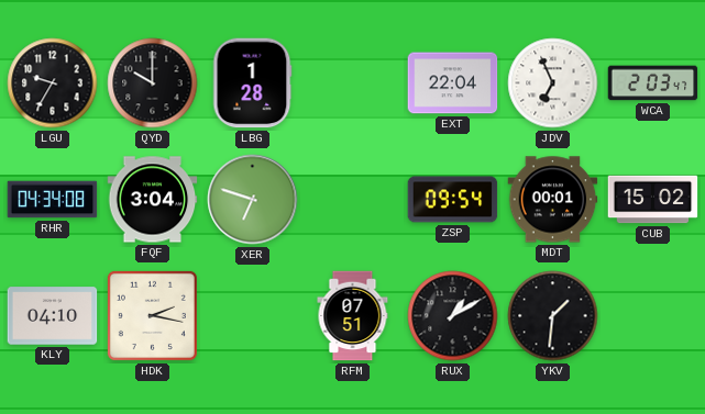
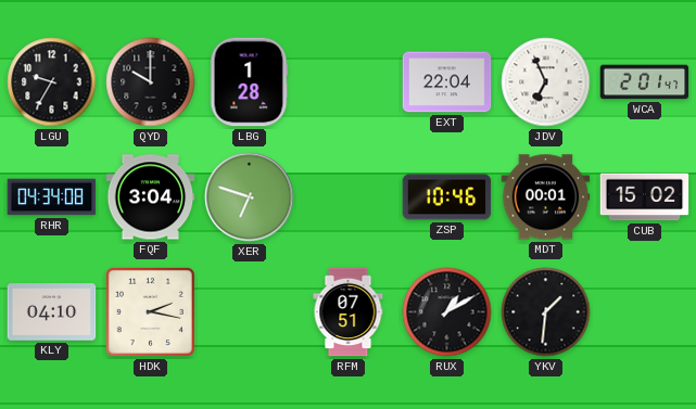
WCA: 2:03 -> 2:01
ZSP: 09:54 -> 10:46
